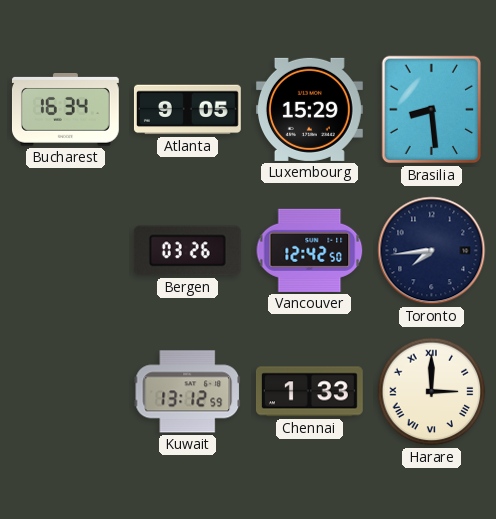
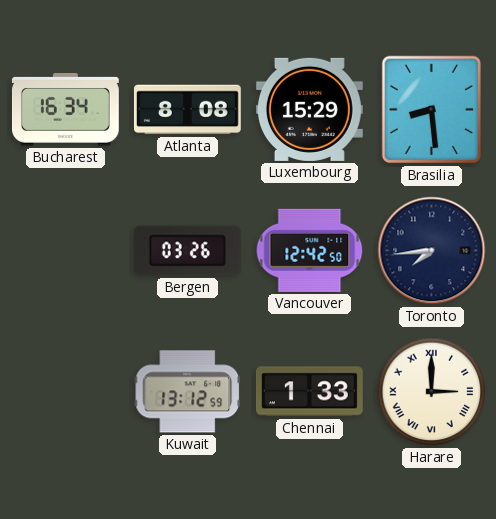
Atlanta: 9:05 -> 8:08
